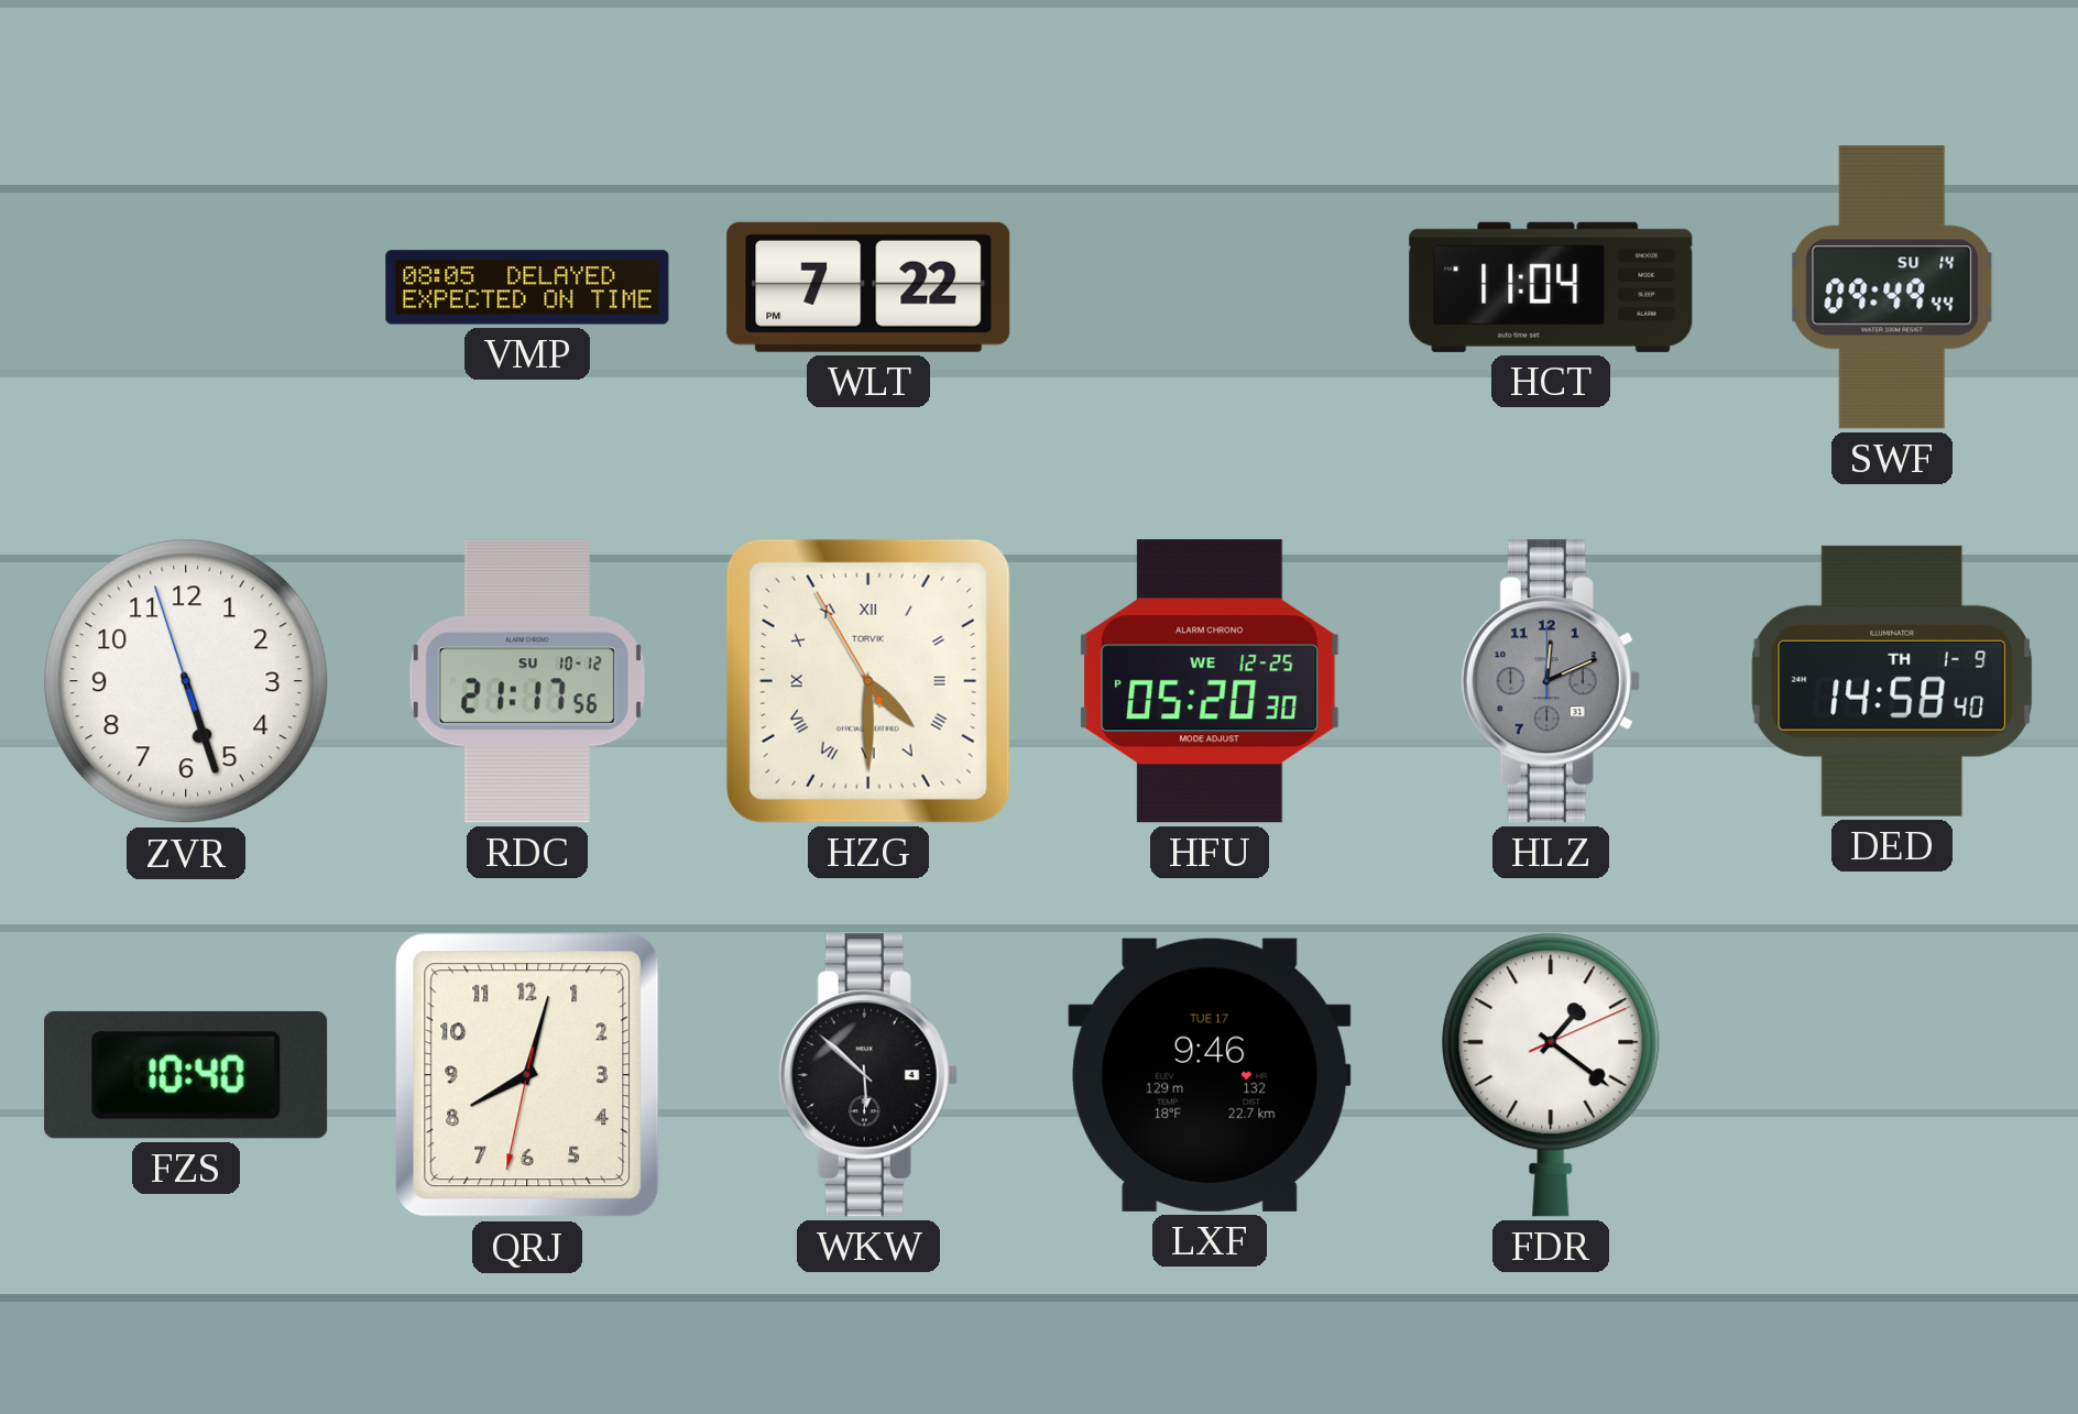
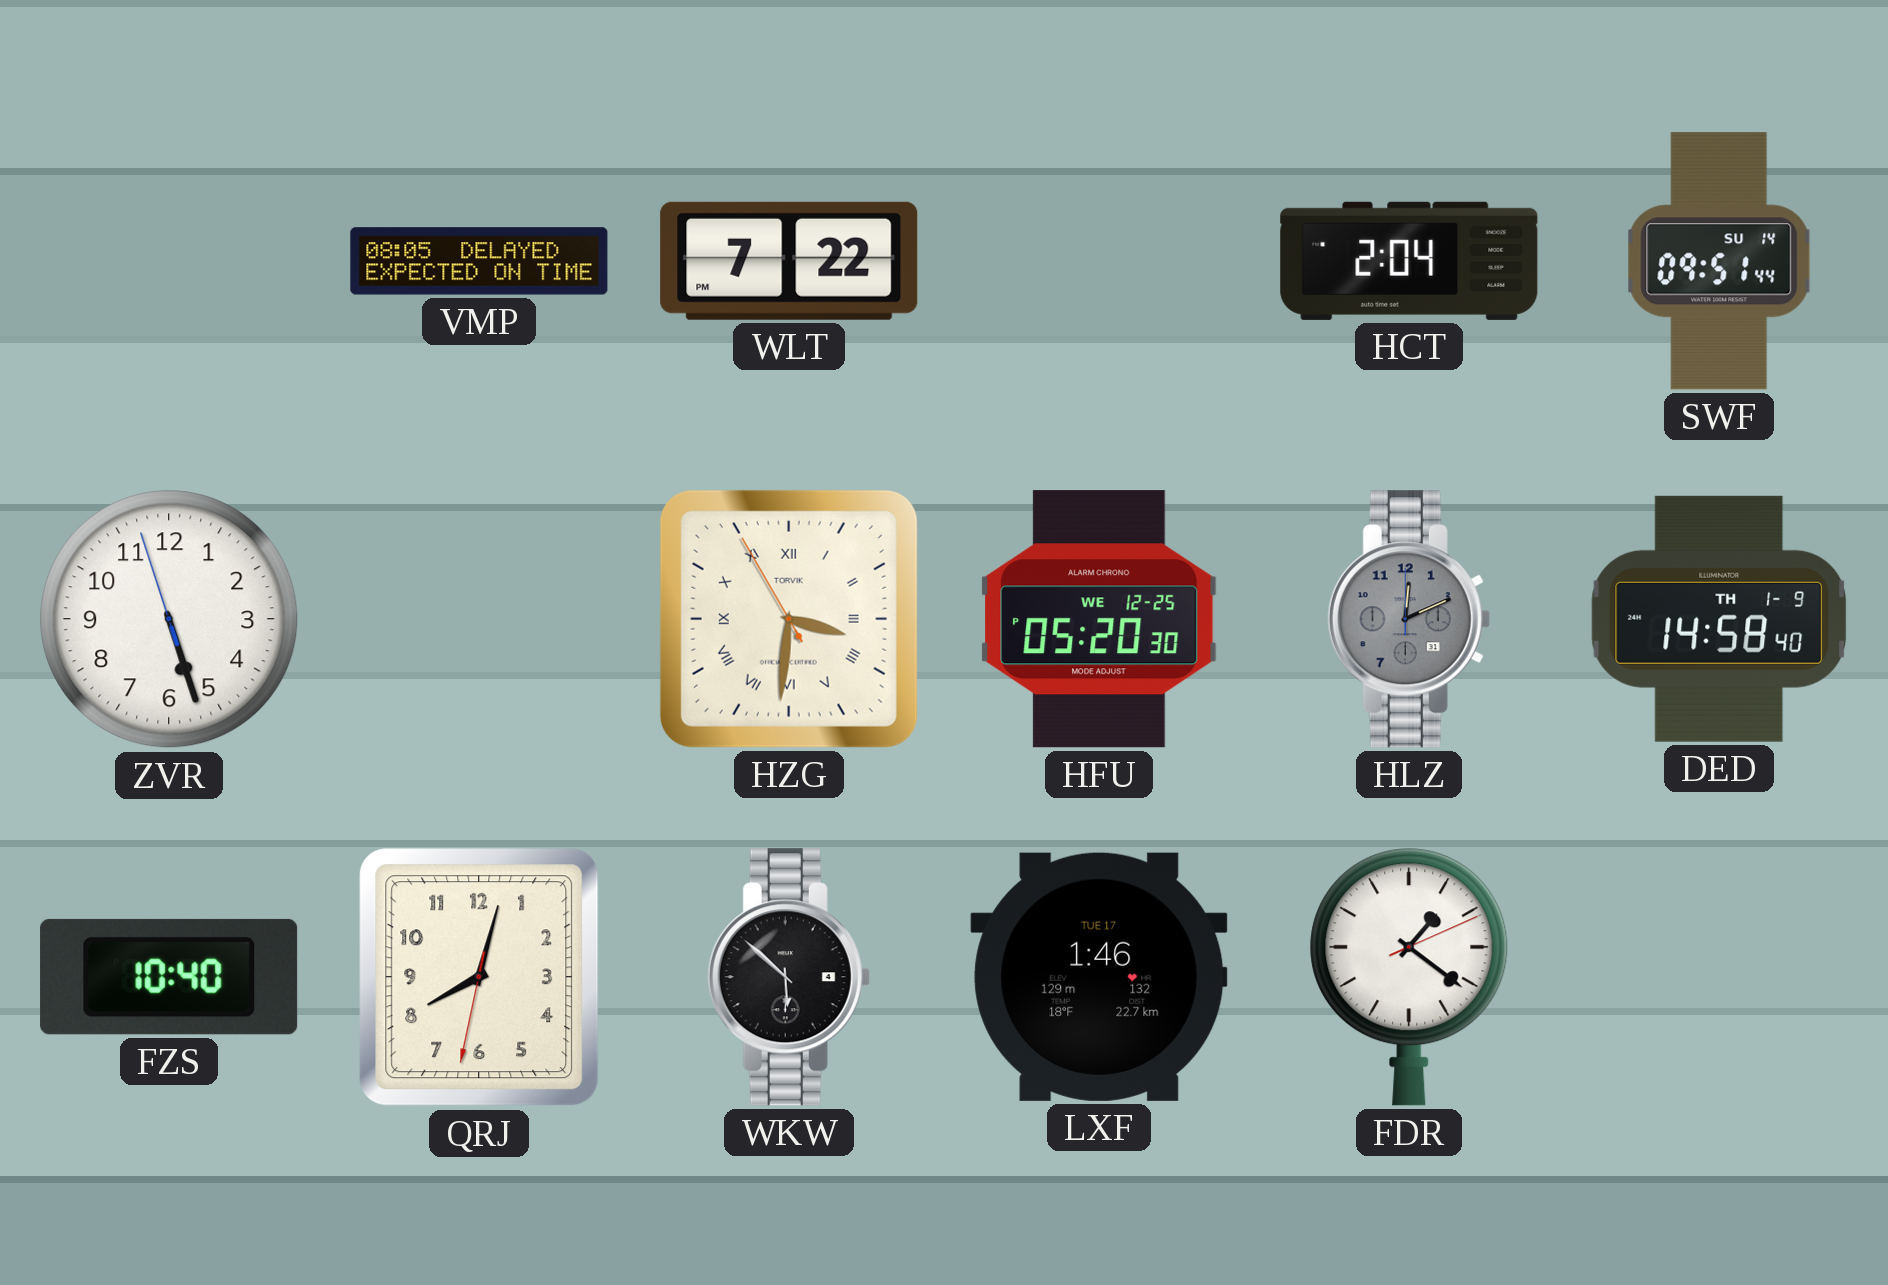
HCT: 11:04 -> 2:04
SWF: 09:49 -> 09:51
RDC: 21:17 -> none
HZG: 4:29 -> 3:30
LXF: 9:46 -> 1:46
